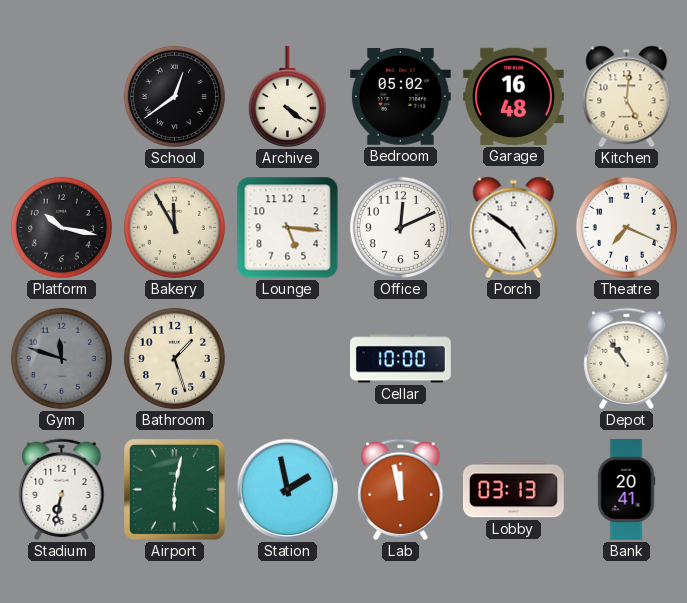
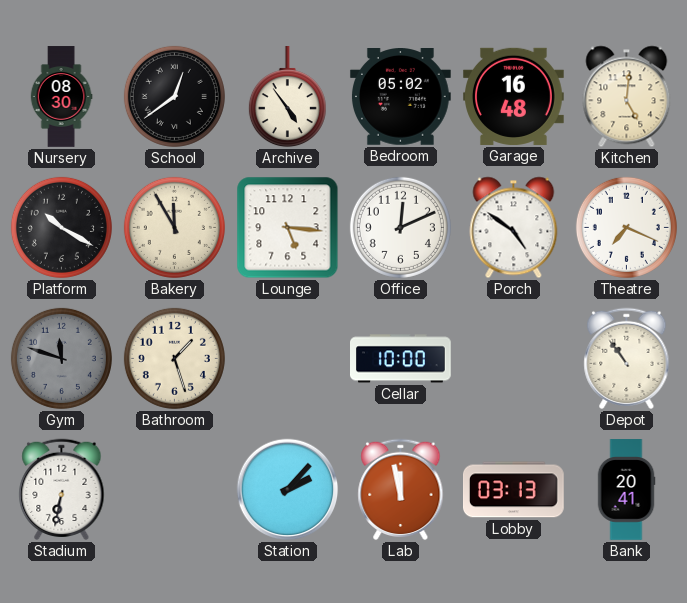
Nursery: none -> 08:30
Archive: 4:21 -> 4:54
Platform: 10:17 -> 10:20
Airport: 6:02 -> none
Station: 1:58 -> 2:07
